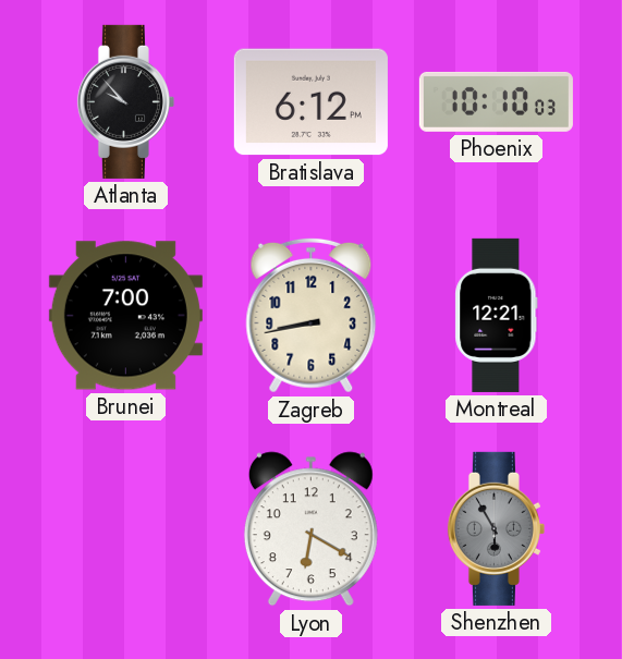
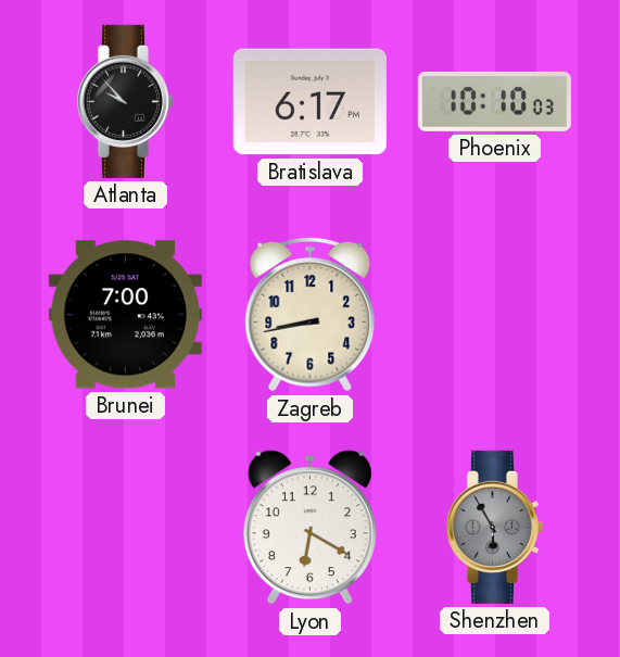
Bratislava: 6:12 -> 6:17
Montreal: 12:21 -> none
